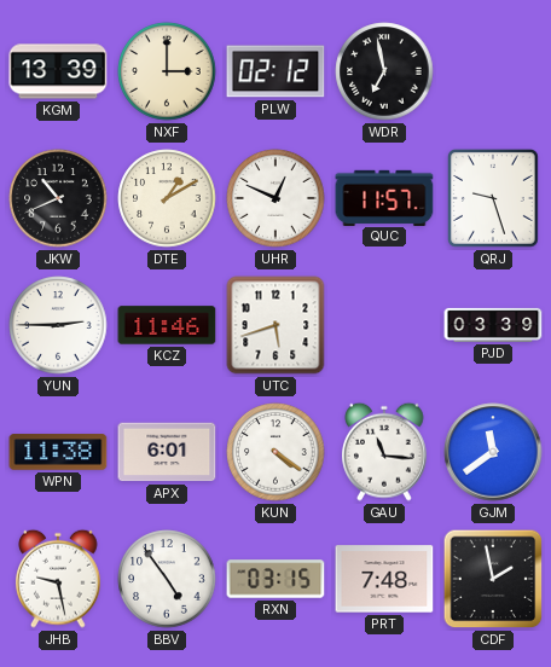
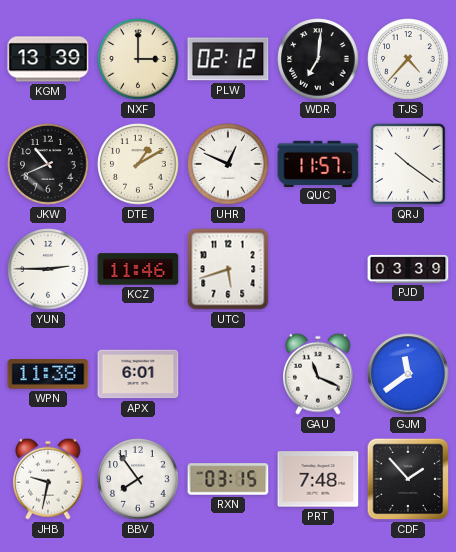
WDR: 6:58 -> 7:01
TJS: none -> 4:37
QRJ: 9:27 -> 10:21
KUN: 4:21 -> none
GAU: 11:16 -> 11:19
JHB: 9:28 -> 9:32
BBV: 4:54 -> 7:54
CDF: 1:58 -> 1:53
